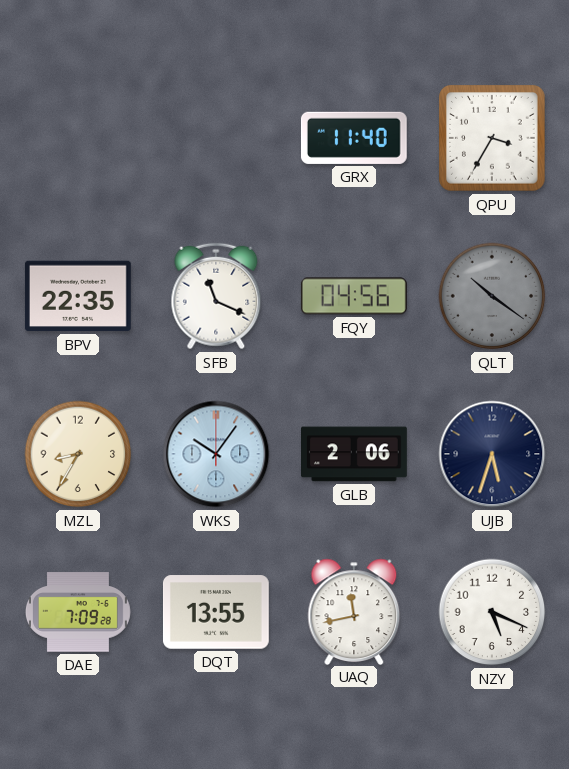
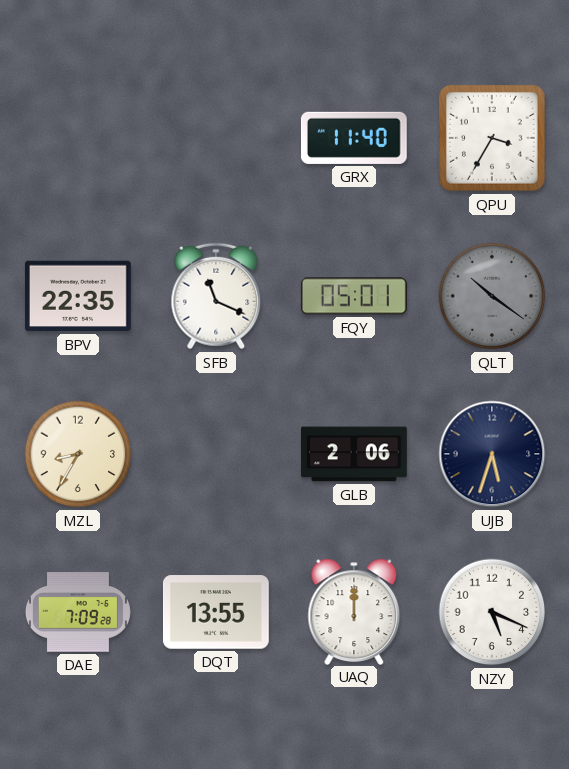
FQY: 04:56 -> 05:01
WKS: 10:06 -> none
UAQ: 11:43 -> 12:00
